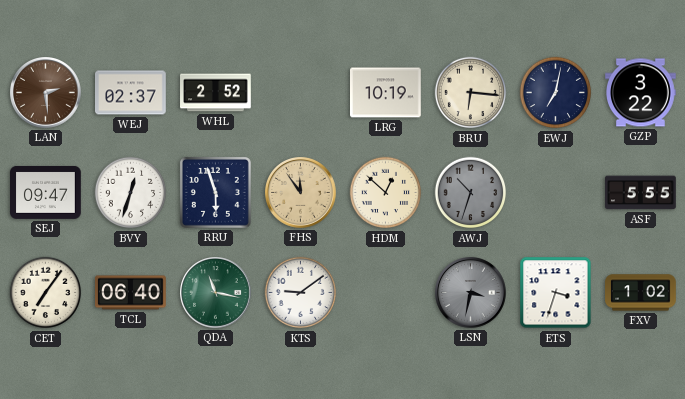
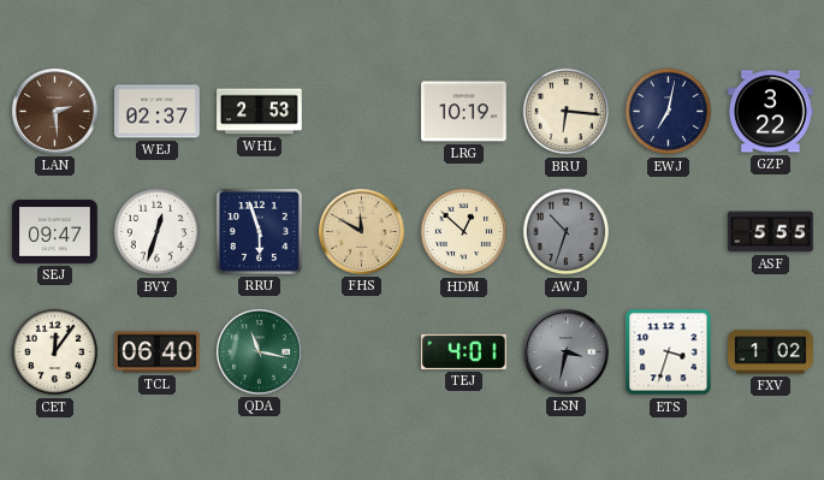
WHL: 2:52 -> 2:53
FHS: 11:54 -> 11:50
CET: 7:06 -> 12:06
KTS: 9:09 -> none
TEJ: none -> 4:01
